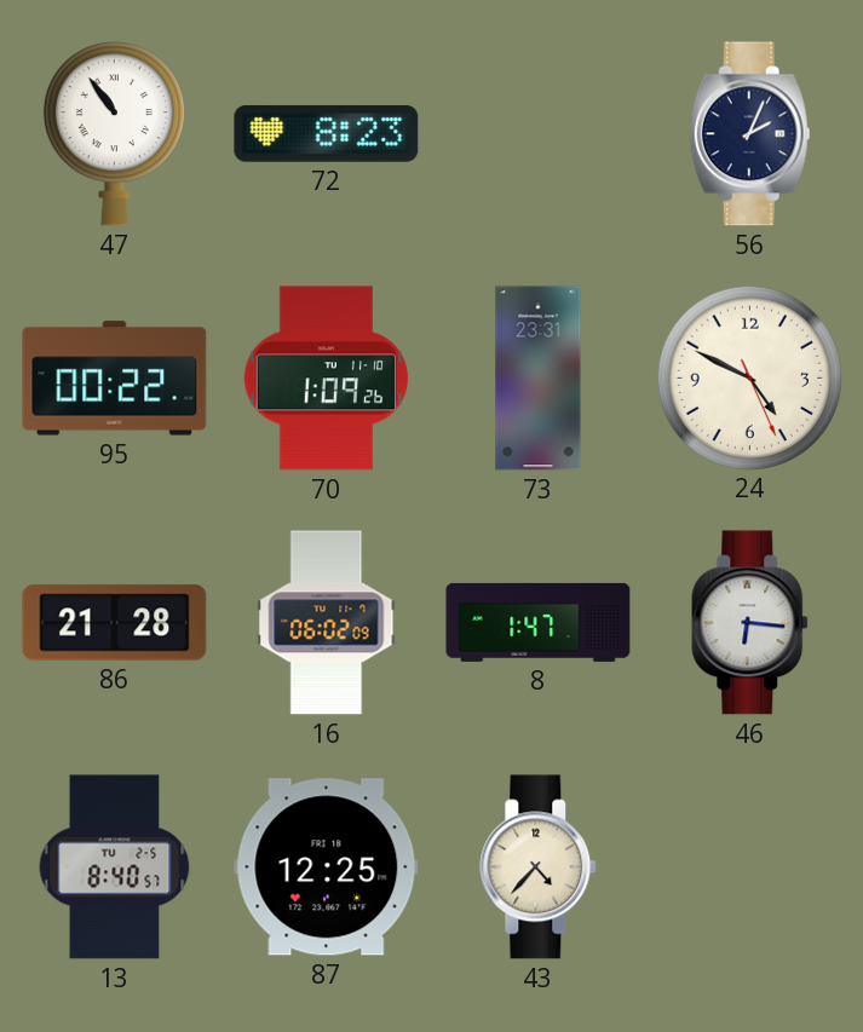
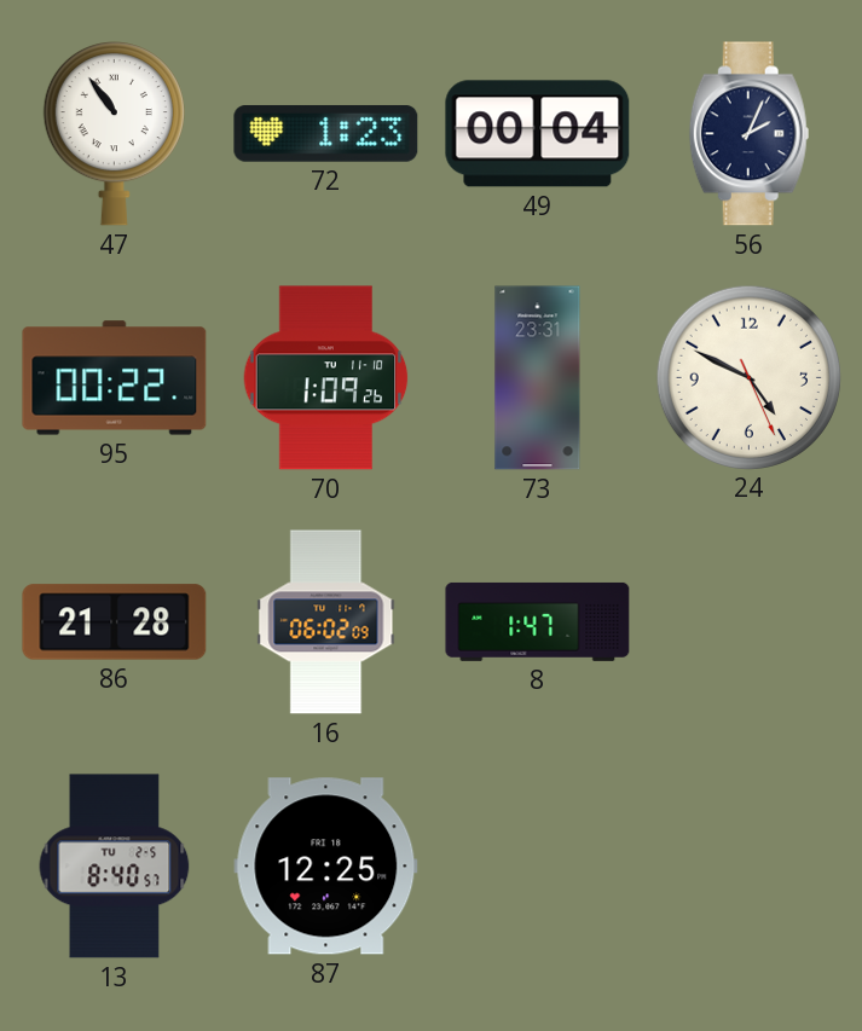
72: 8:23 -> 1:23
49: none -> 00:04
46: 6:16 -> none
43: 4:37 -> none
